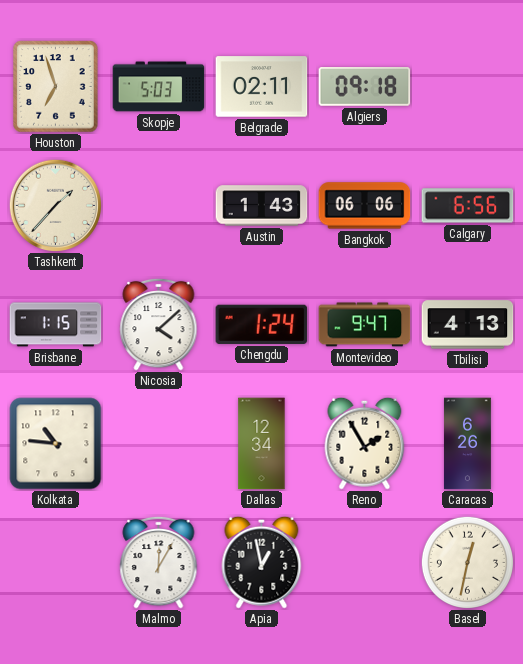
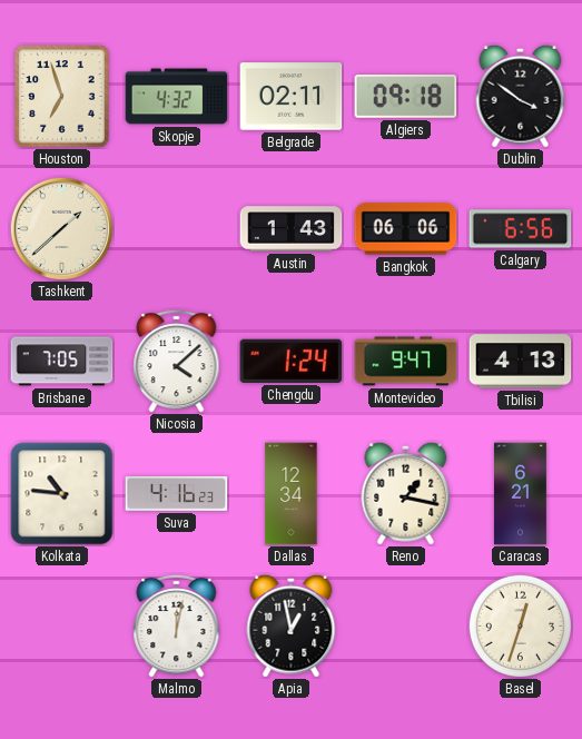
Skopje: 5:03 -> 4:32
Dublin: none -> 3:51
Tashkent: 1:37 -> 1:38
Brisbane: 1:15 -> 7:05
Suva: none -> 4:16
Reno: 1:55 -> 1:17
Caracas: 6:26 -> 6:21
Malmo: 12:05 -> 12:02
Basel: 12:32 -> 12:33
